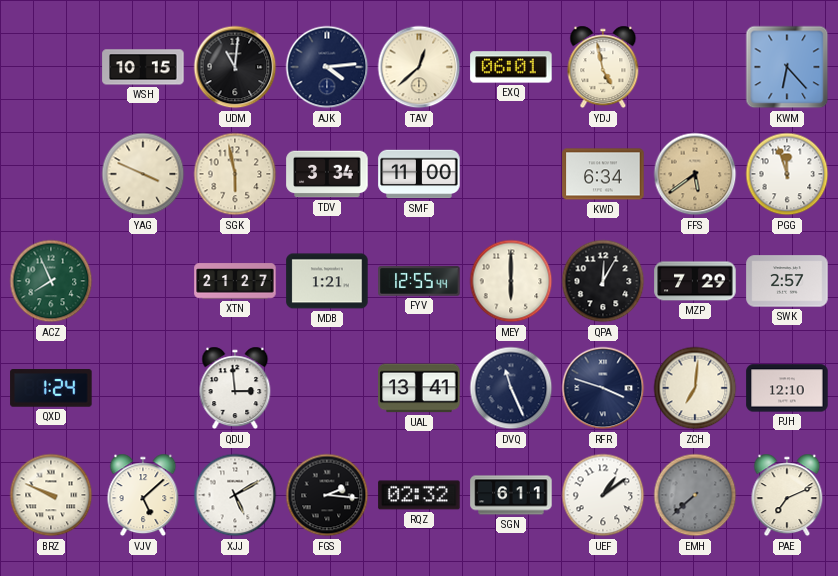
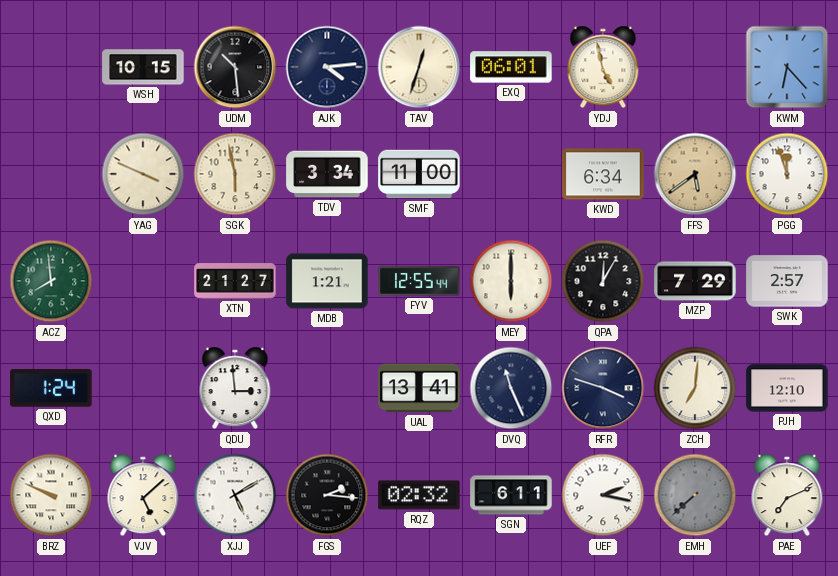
UDM: 11:01 -> 10:29
TAV: 12:38 -> 12:33
ACZ: 7:56 -> 7:59
UEF: 1:09 -> 2:17
